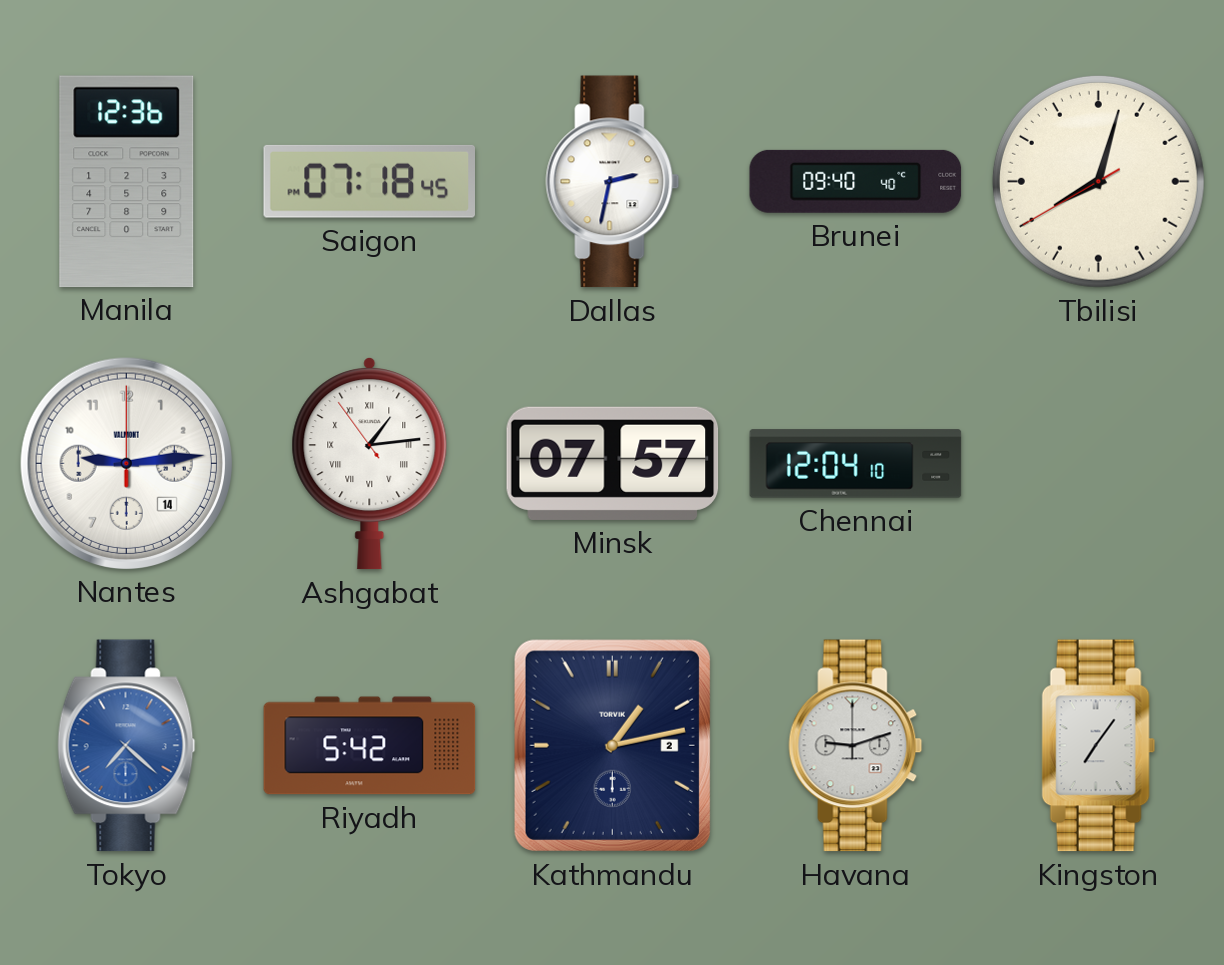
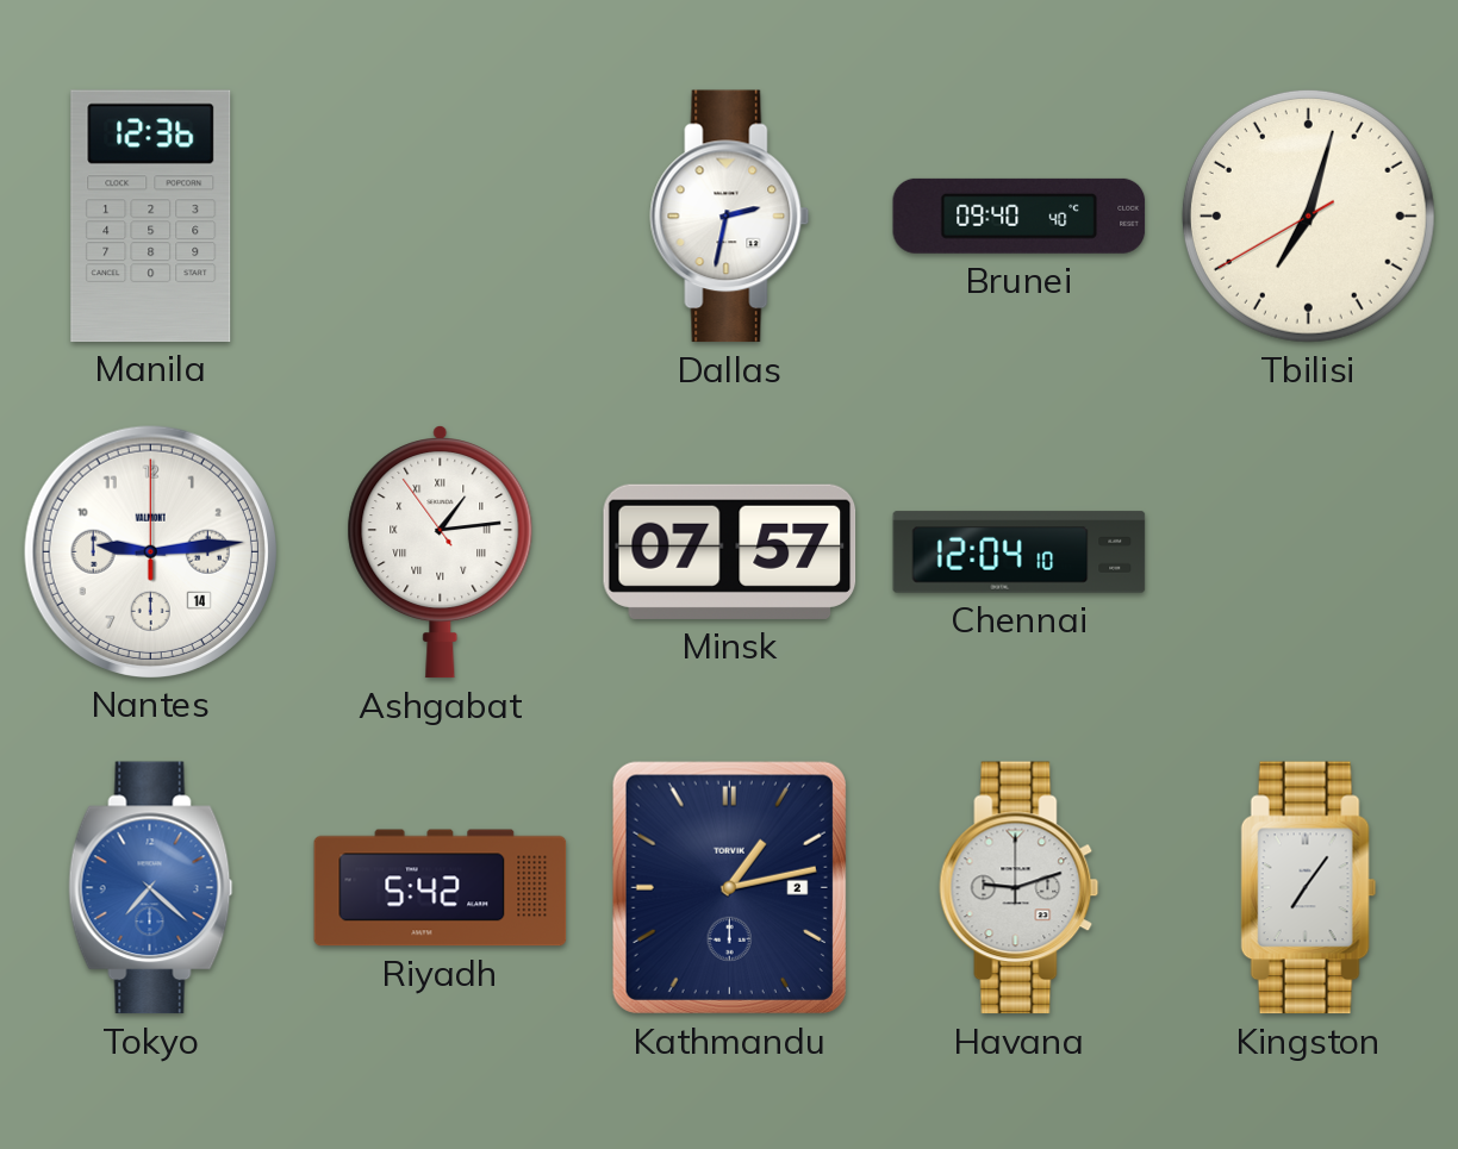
Saigon: 07:18 -> none
Tbilisi: 8:02 -> 7:02
